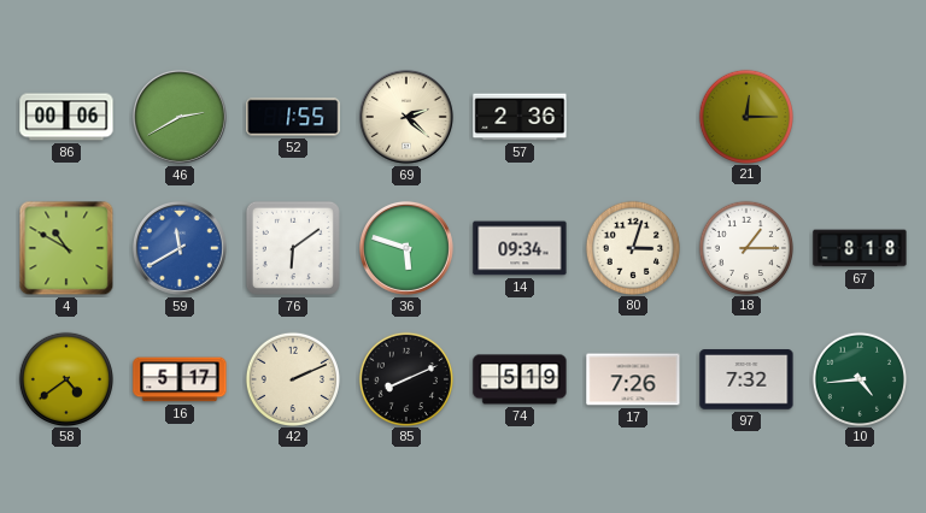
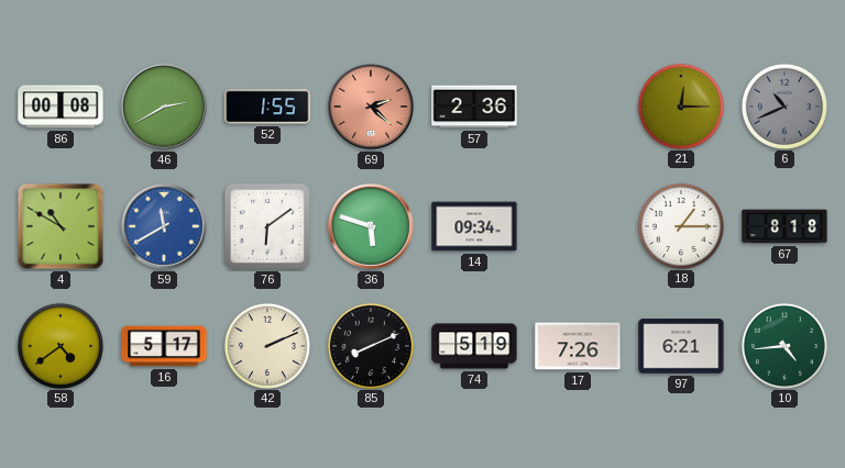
86: 00:06 -> 00:08
69 dial: cream -> salmon
6: none -> 10:41
80: 3:03 -> none
97: 7:32 -> 6:21
